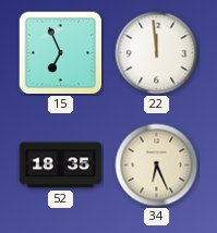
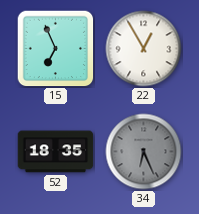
22: 11:59 -> 12:55
34 dial: cream -> grey
